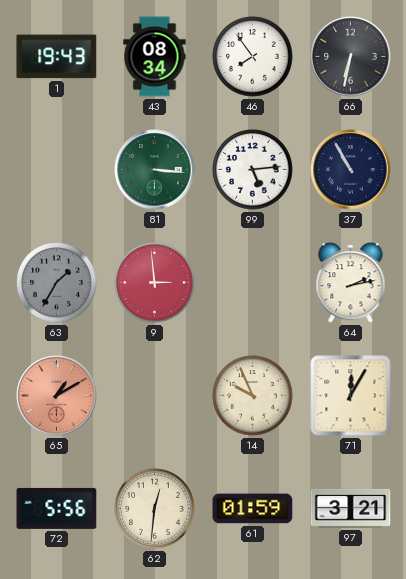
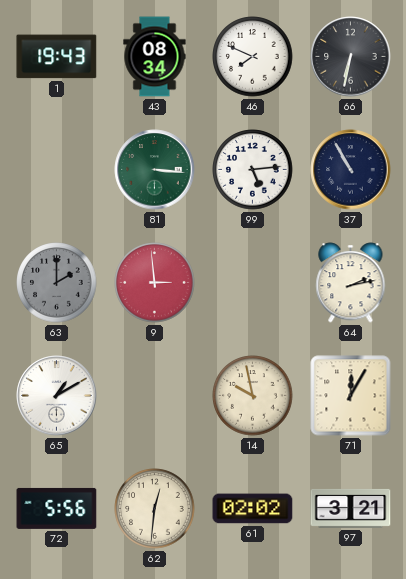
46: 7:54 -> 7:49
63: 1:35 -> 2:00
65 dial: salmon -> white
14: 9:56 -> 9:58
61: 01:59 -> 02:02
